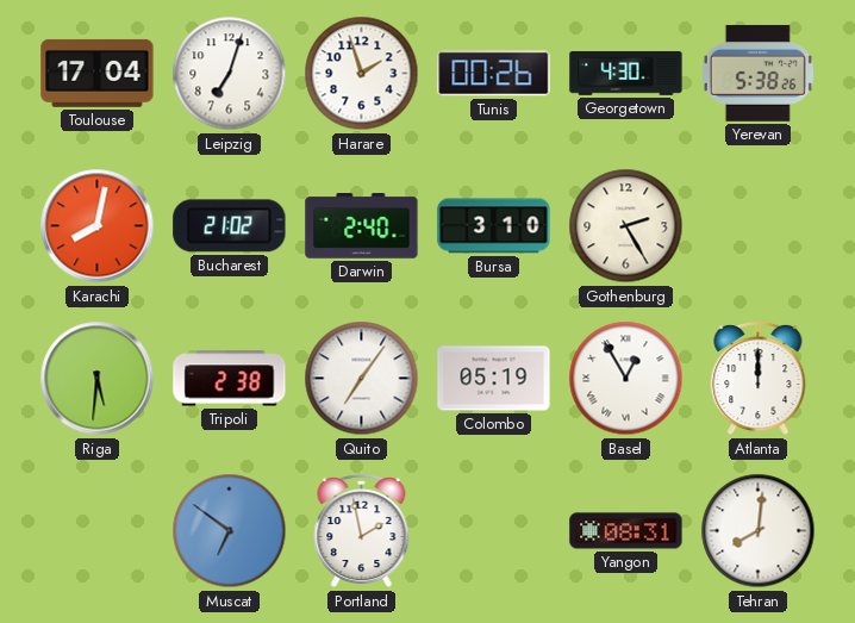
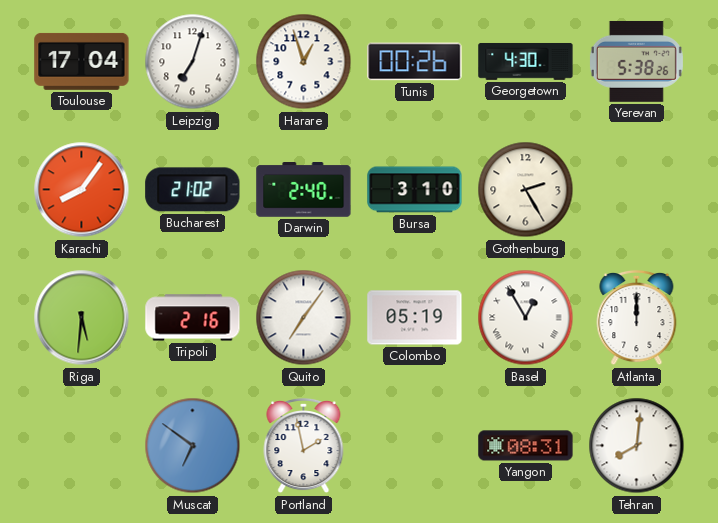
Harare: 1:57 -> 12:57
Karachi: 8:02 -> 8:06
Tripoli: 2:38 -> 2:16
